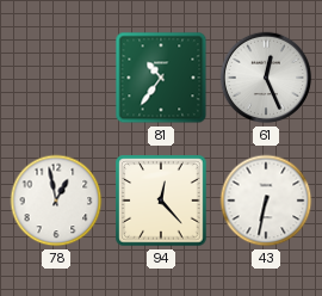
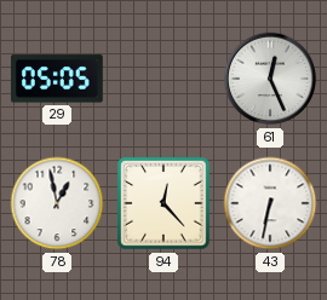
29: none -> 05:05
81: 10:36 -> none
